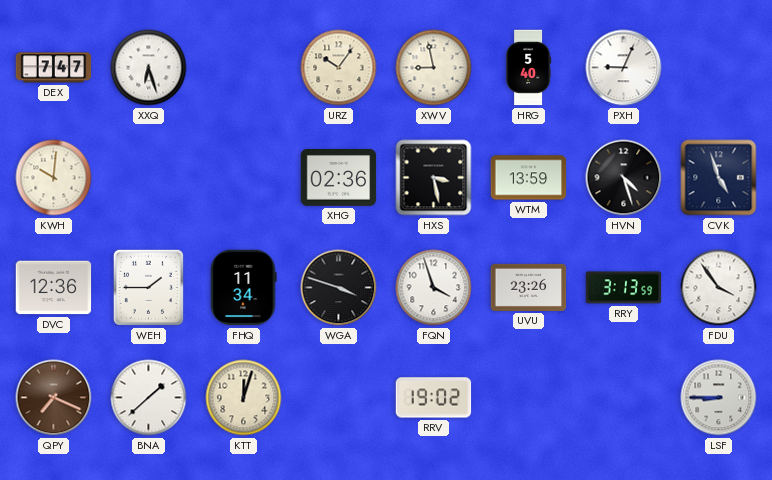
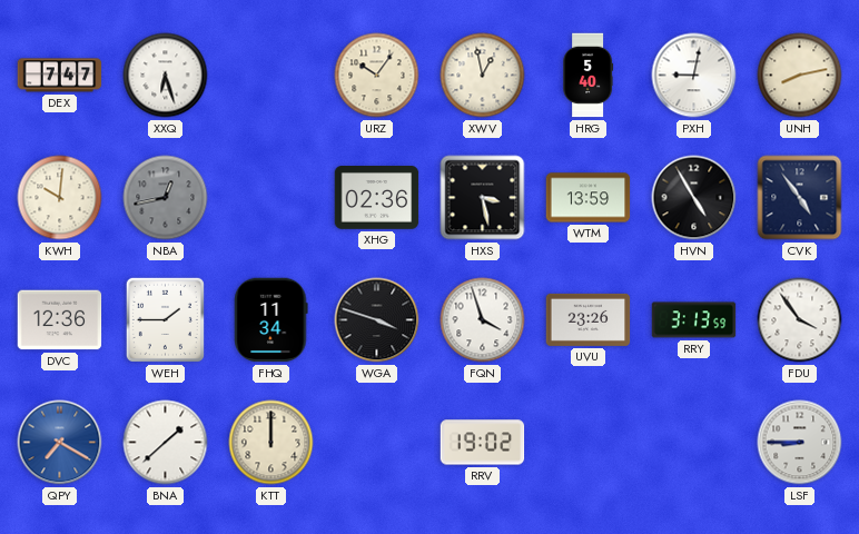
XWV: 8:58 -> 12:58
PXH: 9:04 -> 9:02
UNH: none -> 8:13
NBA: none -> 12:43
HVN: 4:27 -> 4:55
CVK: 4:57 -> 4:54
QPY: 7:19 -> 7:20
QPY dial: brown -> blue
KTT: 12:03 -> 12:00
